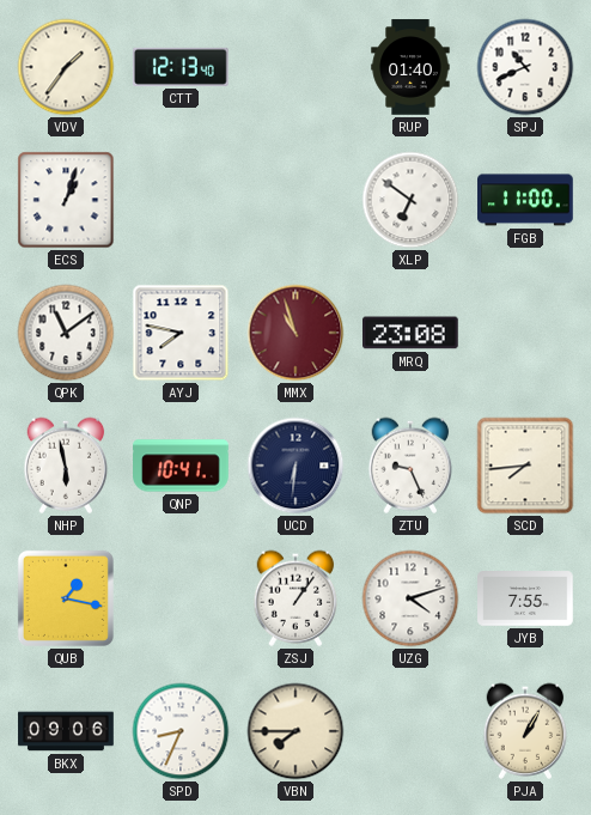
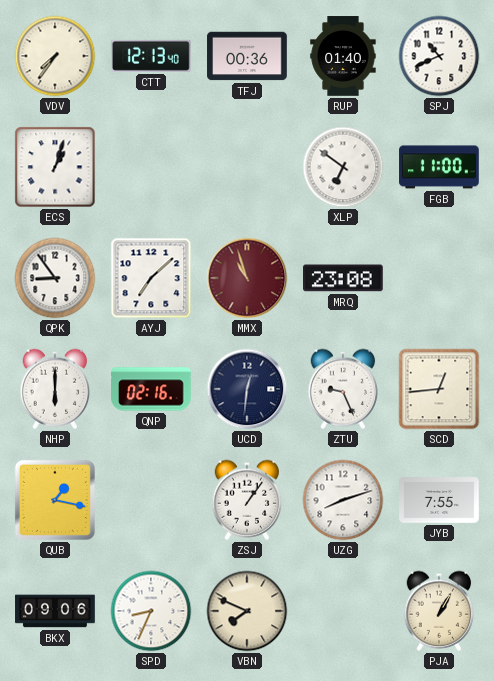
VDV: 1:36 -> 7:36
TFJ: none -> 00:36
QPK: 11:09 -> 8:54
AYJ: 7:47 -> 7:08
NHP: 5:58 -> 6:00
QNP: 10:41 -> 02:16
UCD: 6:31 -> 12:31
SCD: 7:44 -> 12:44
UZG: 4:12 -> 8:12
VBN: 7:45 -> 7:49
